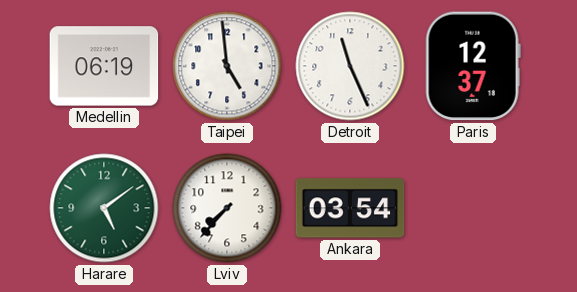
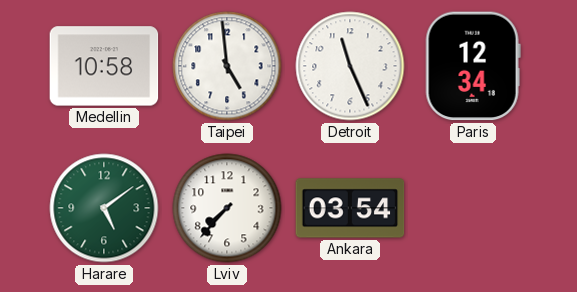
Medellin: 06:19 -> 10:58
Paris: 12:37 -> 12:34
